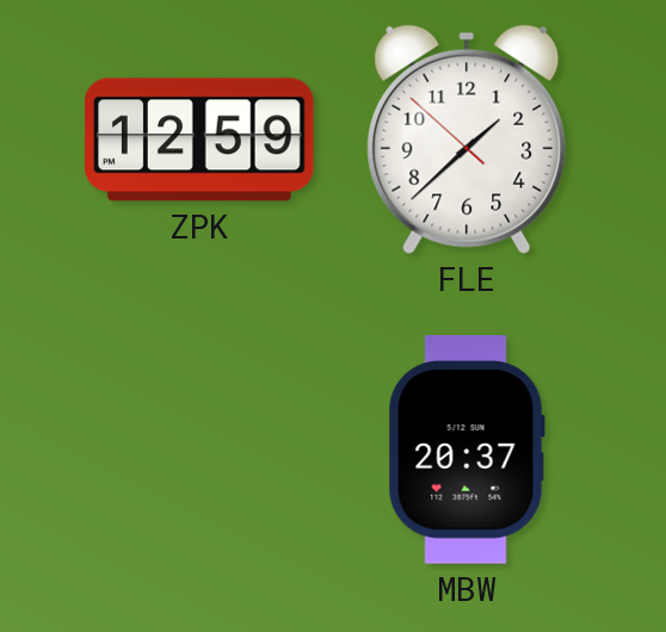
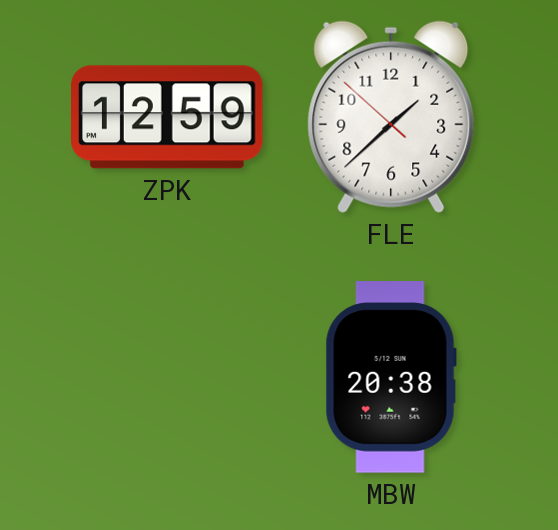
MBW: 20:37 -> 20:38
